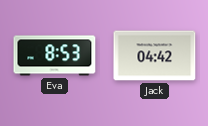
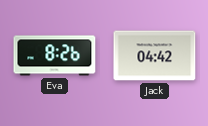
Eva: 8:53 -> 8:26
